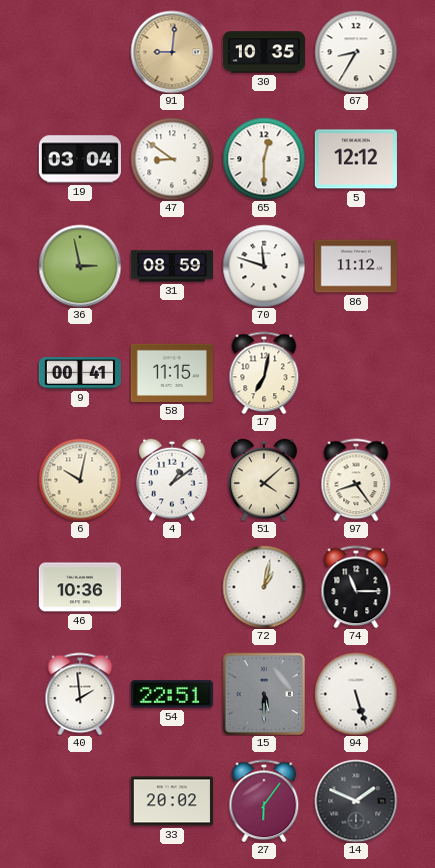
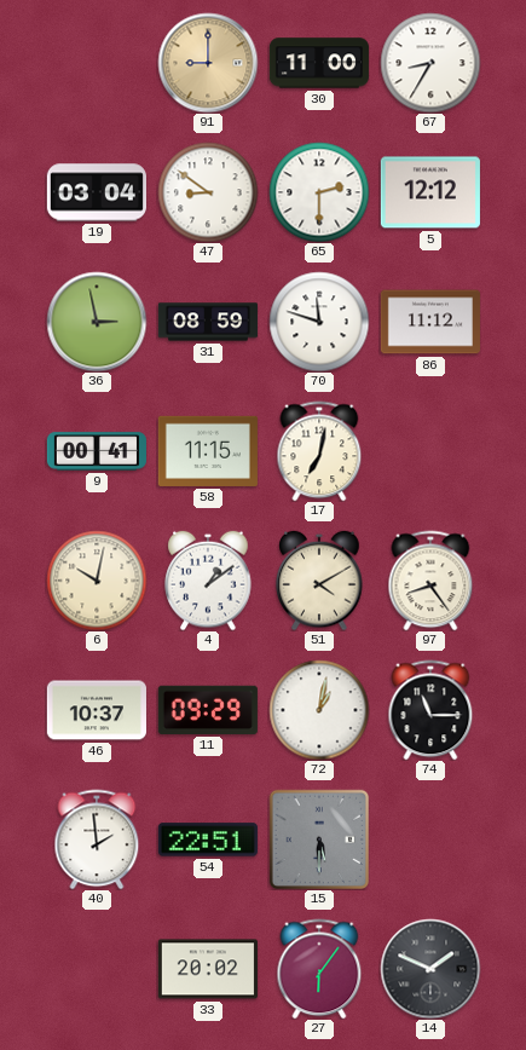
91: 9:01 -> 9:00
30: 10:35 -> 11:00
65: 12:30 -> 2:30
51: 4:08 -> 4:10
46: 10:36 -> 10:37
11: none -> 09:29
94: 5:27 -> none
